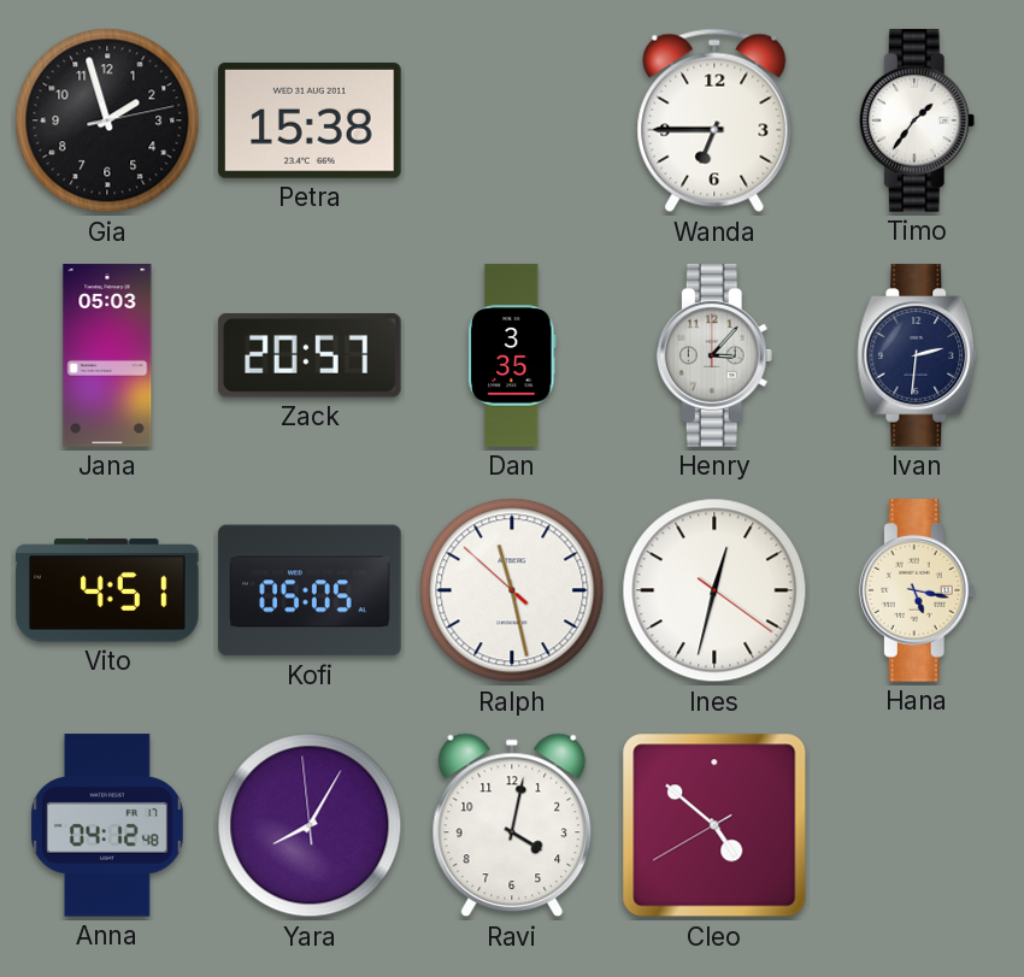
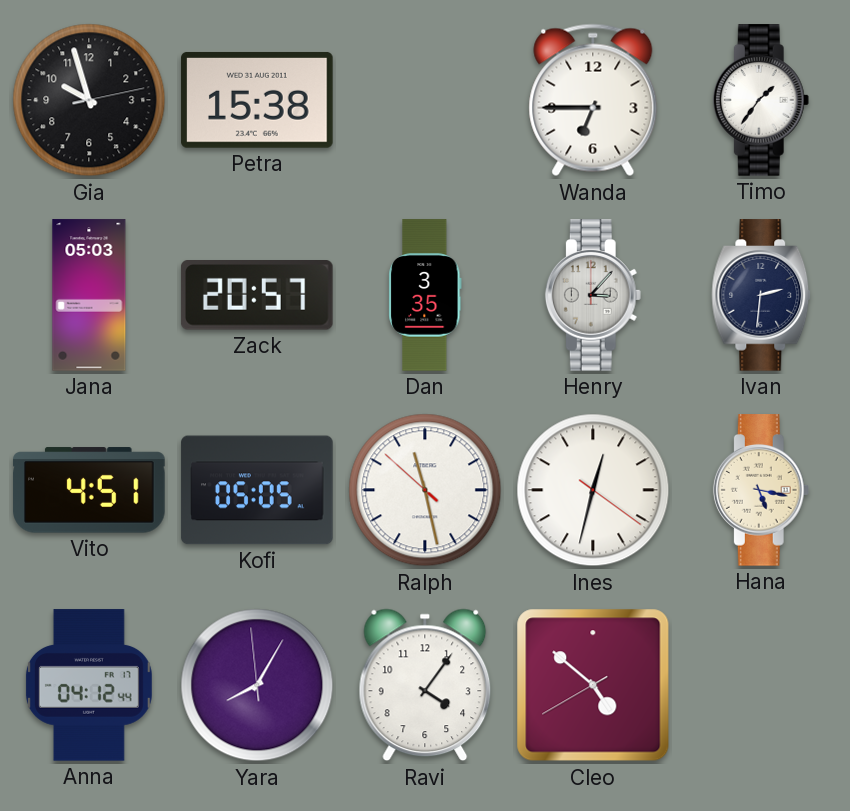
Gia: 1:57 -> 9:57
Anna: 04:12:48 -> 04:12:44
Ravi: 4:02 -> 4:06
